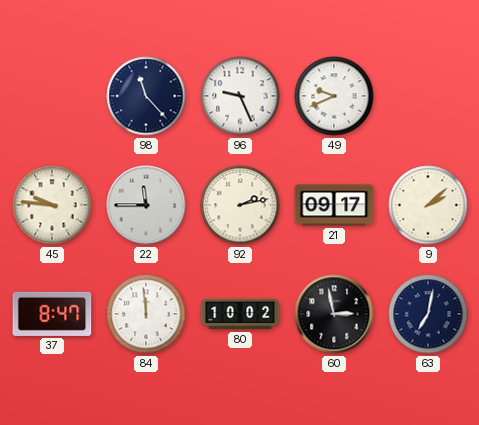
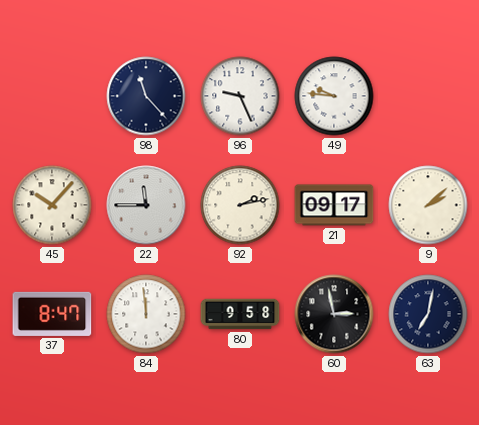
49: 9:41 -> 9:46
45: 9:46 -> 10:07
80: 10:02 -> 9:58
